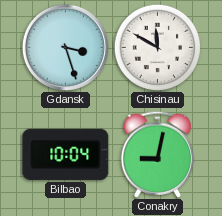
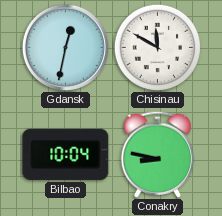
Gdansk: 3:27 -> 12:32
Conakry: 9:02 -> 8:47
